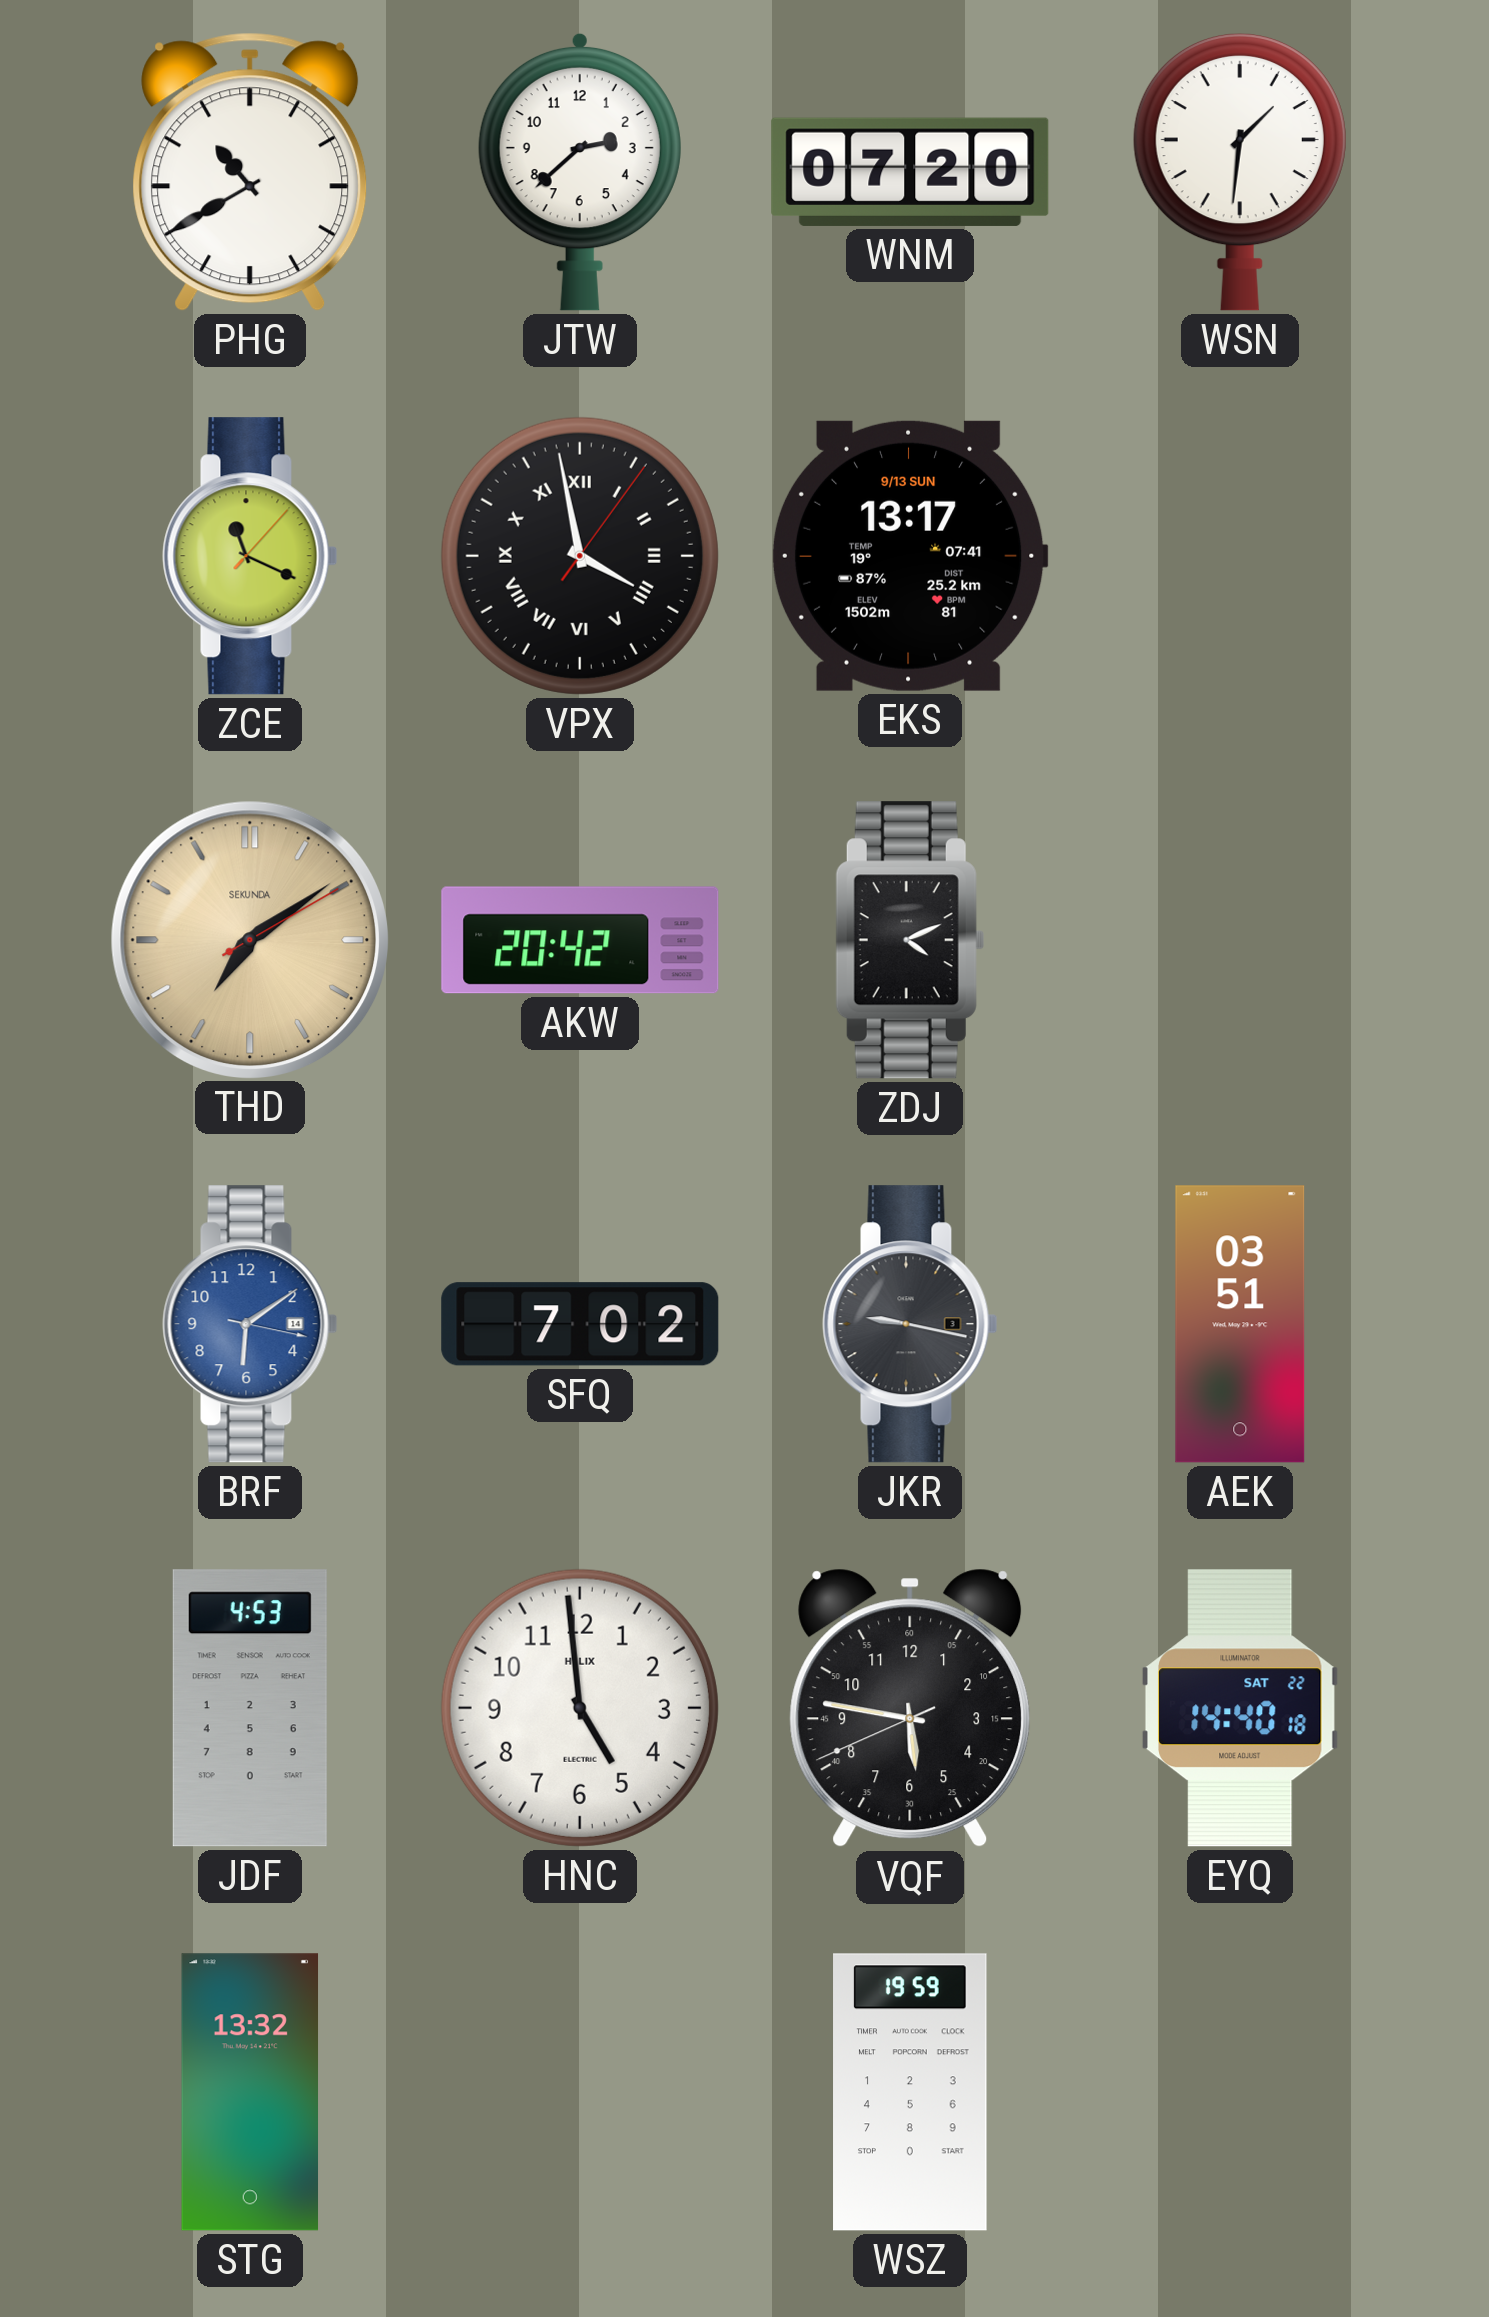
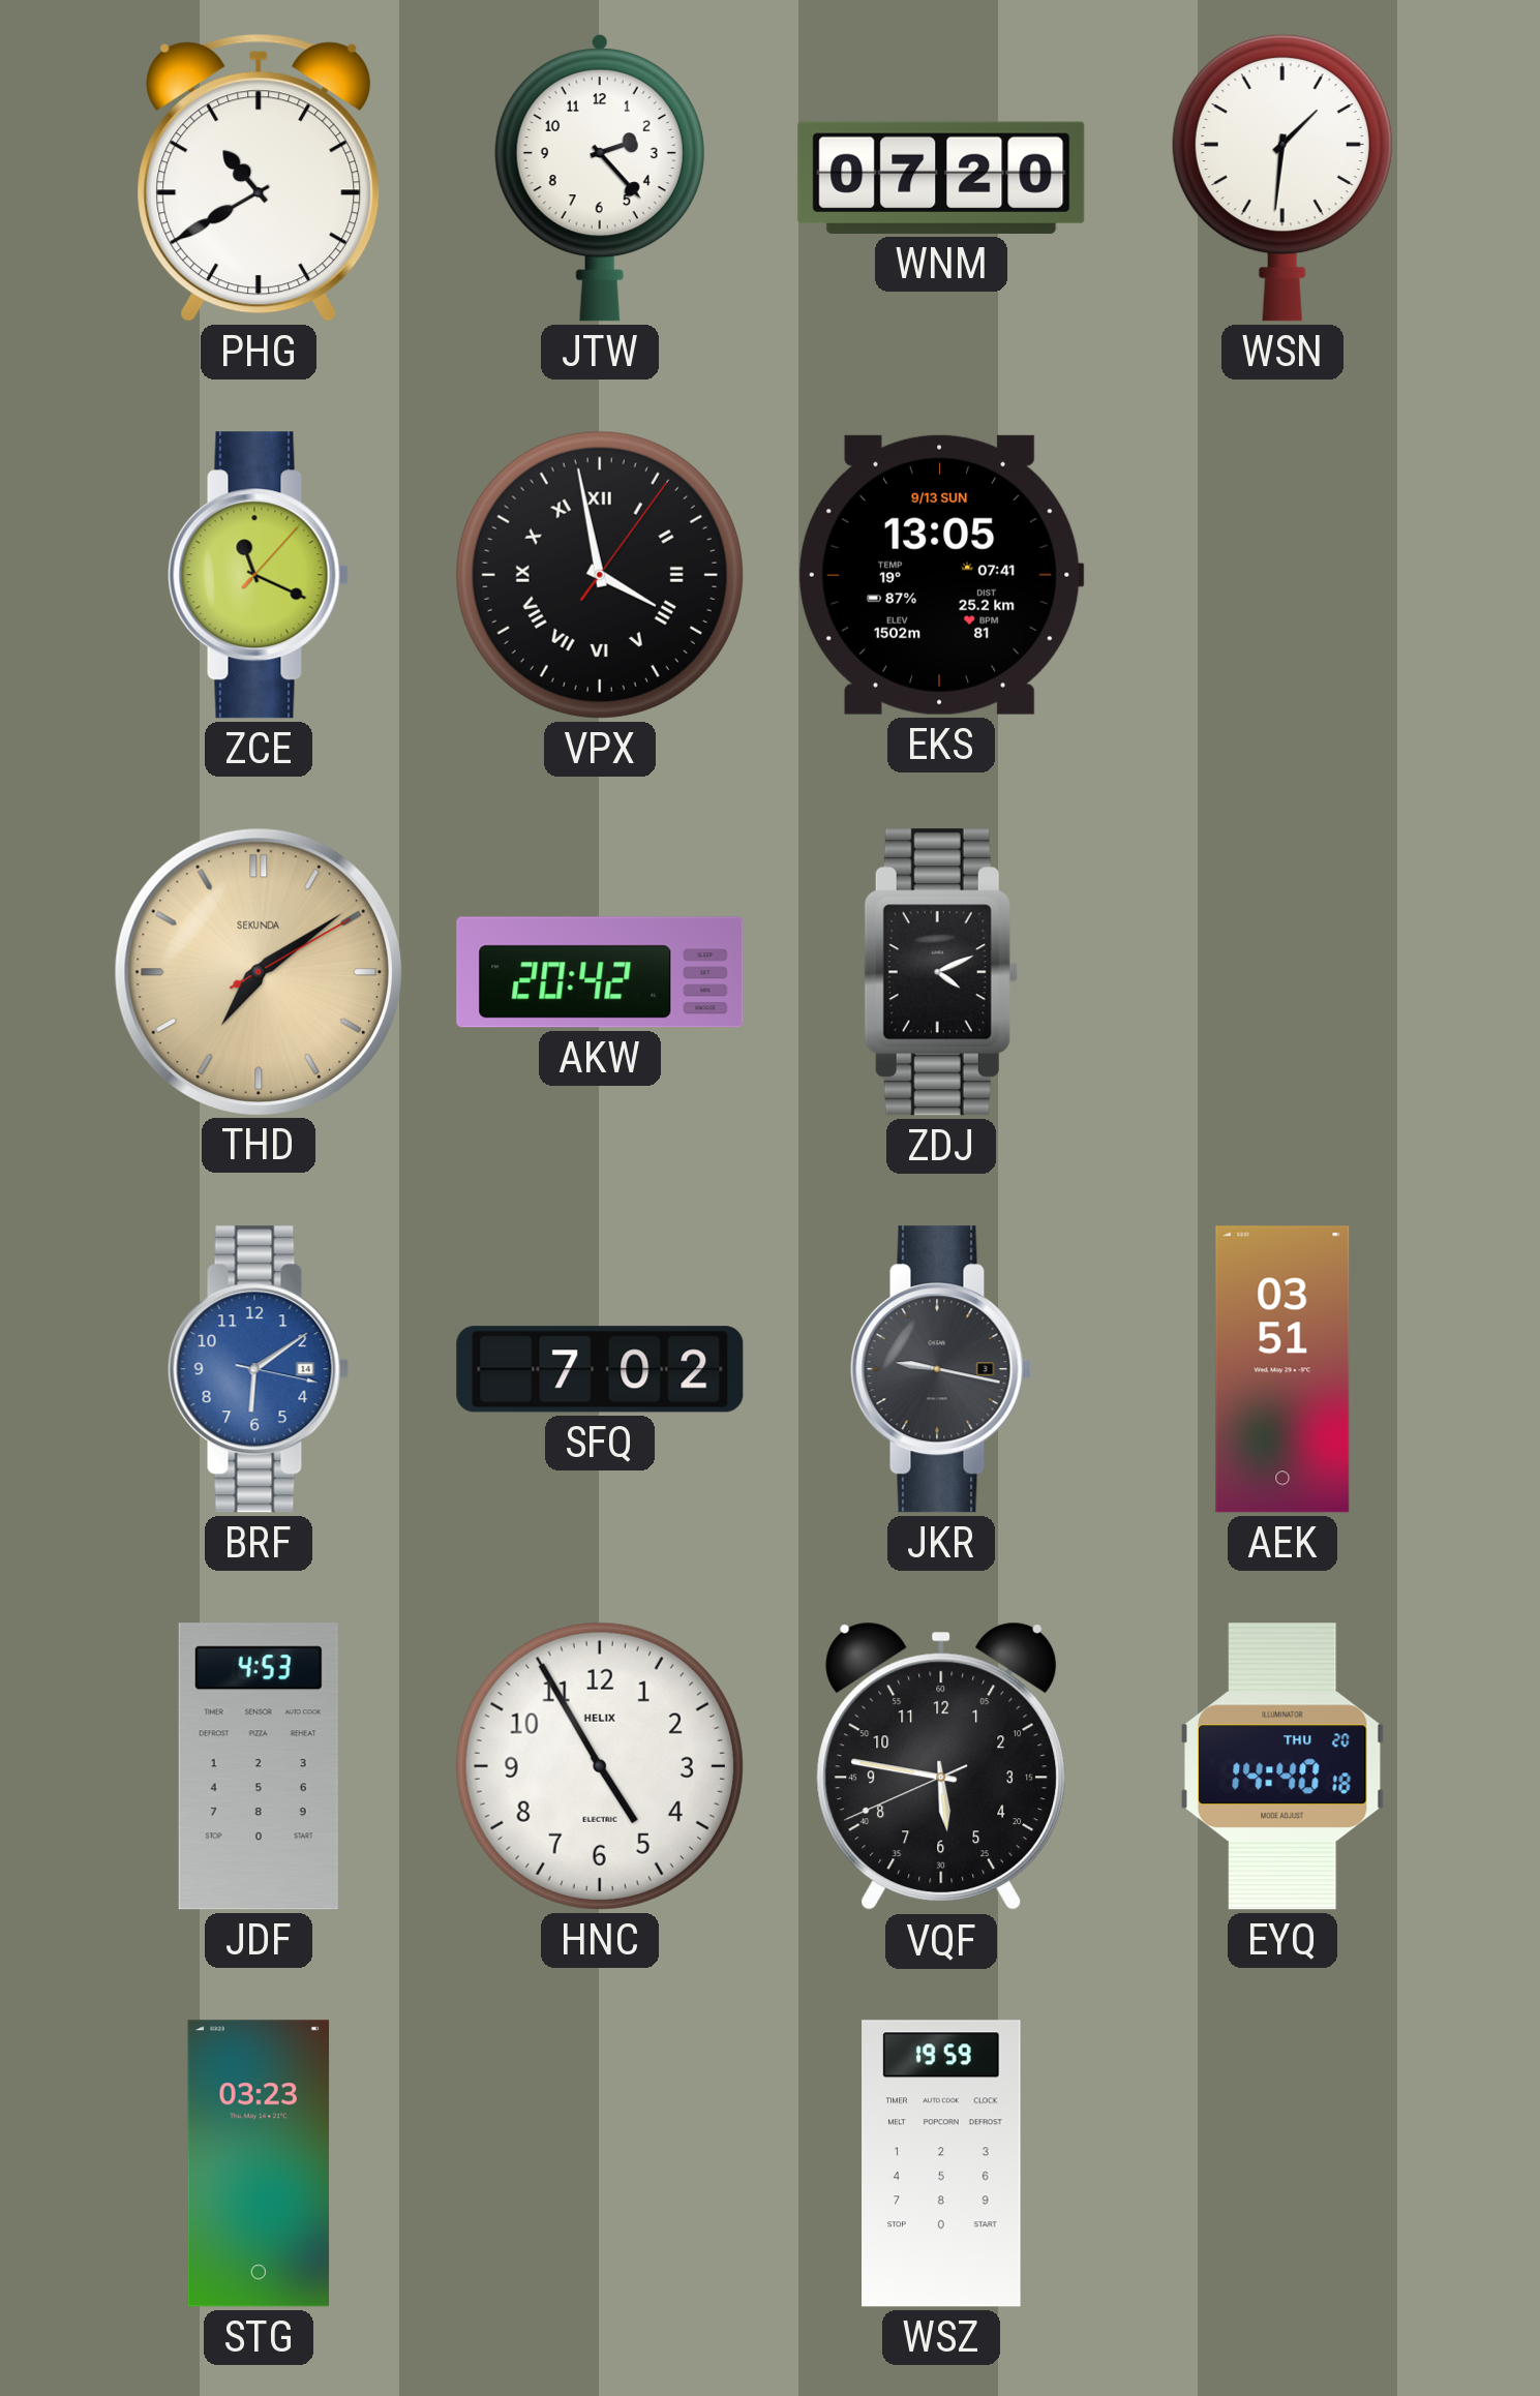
JTW: 2:38 -> 2:23
EKS: 13:17 -> 13:05
HNC: 4:59 -> 4:55
EYQ date: SAT 22 -> THU 20
STG: 13:32 -> 03:23
